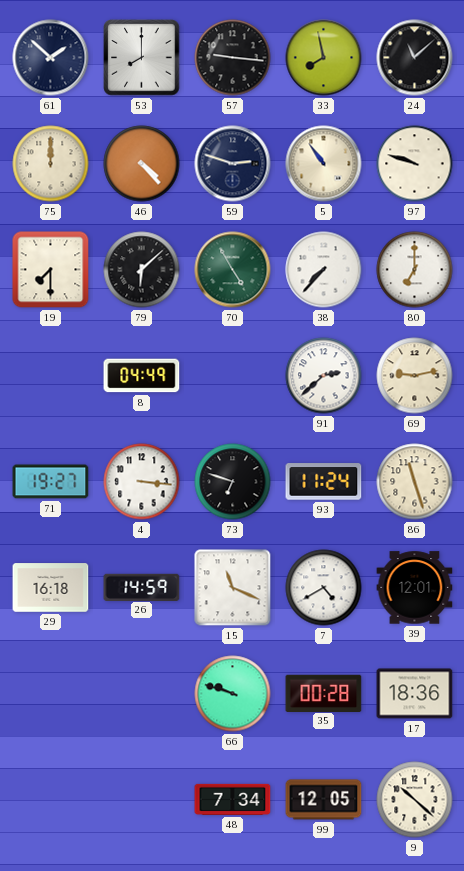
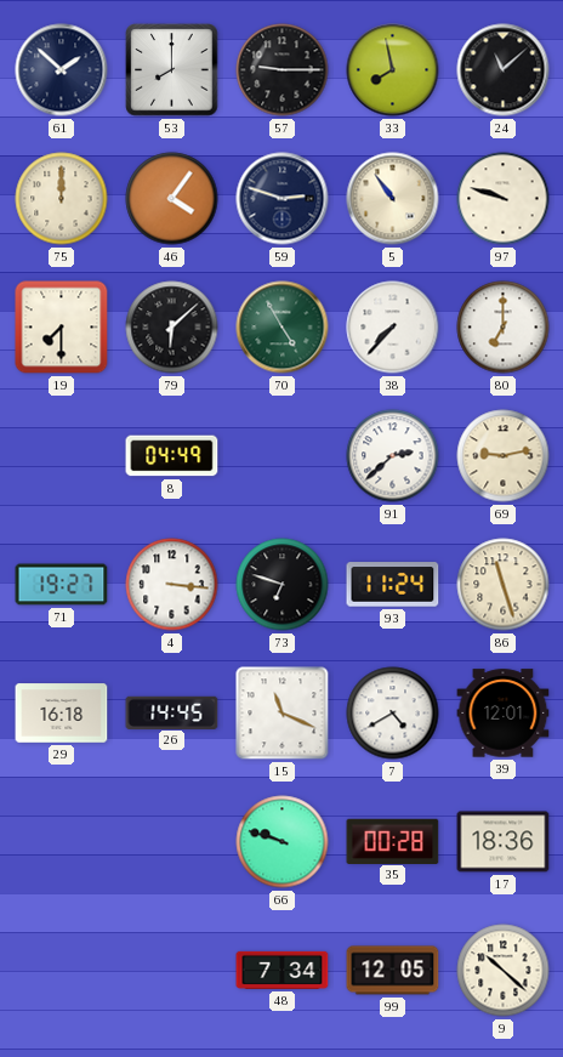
57: 9:16 -> 9:15
46: 4:23 -> 4:06
26: 14:59 -> 14:45
